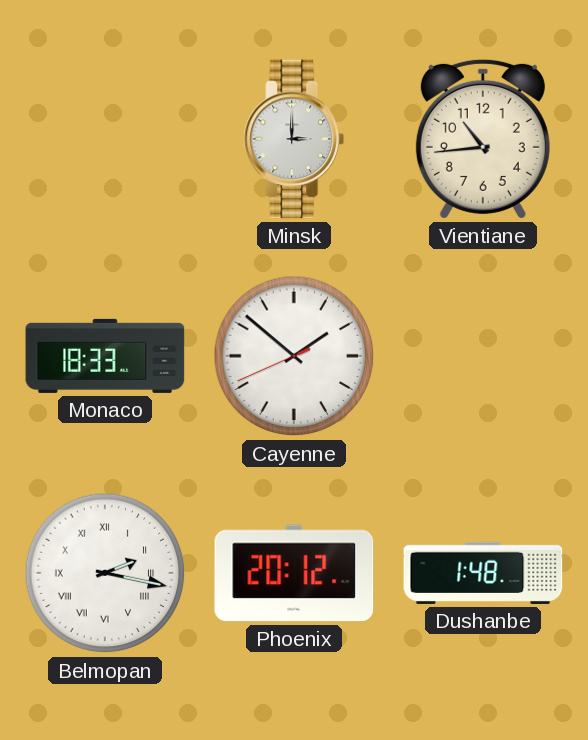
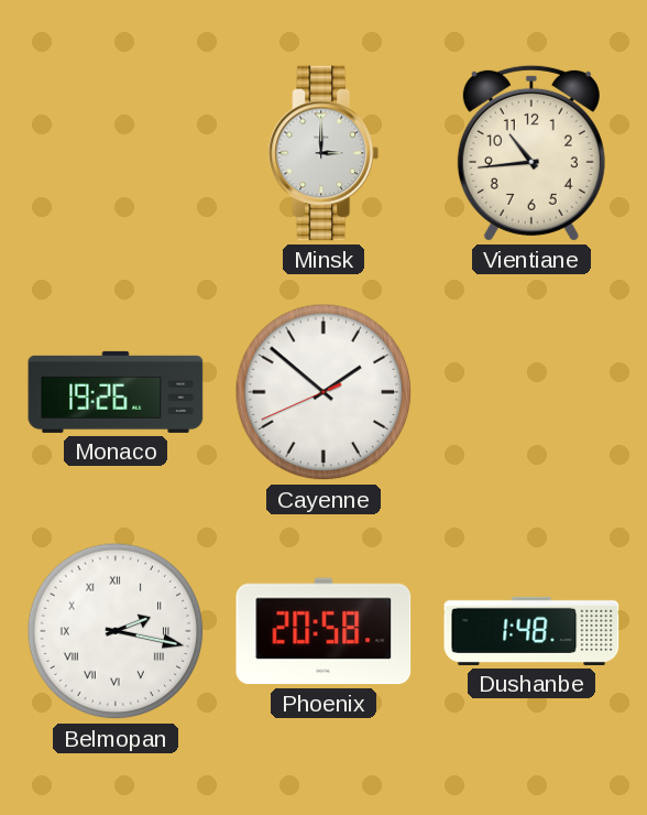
Monaco: 18:33 -> 19:26
Phoenix: 20:12 -> 20:58
